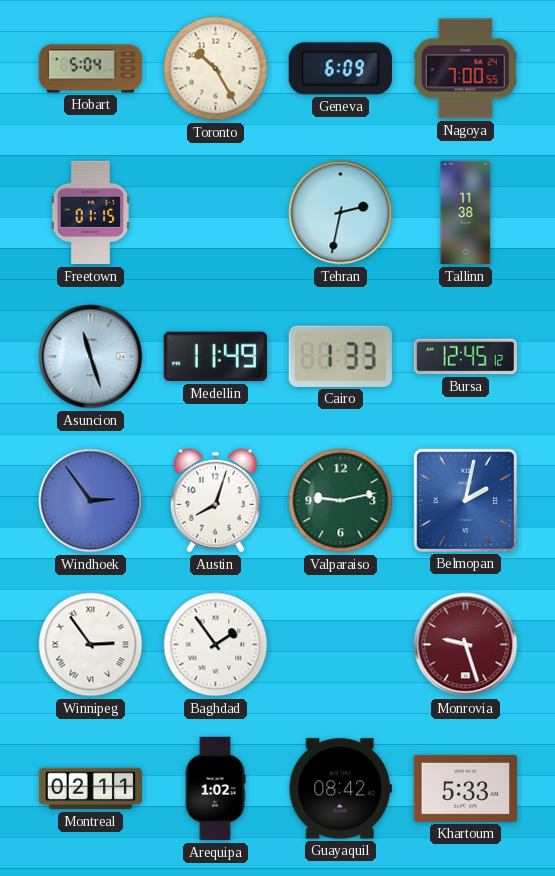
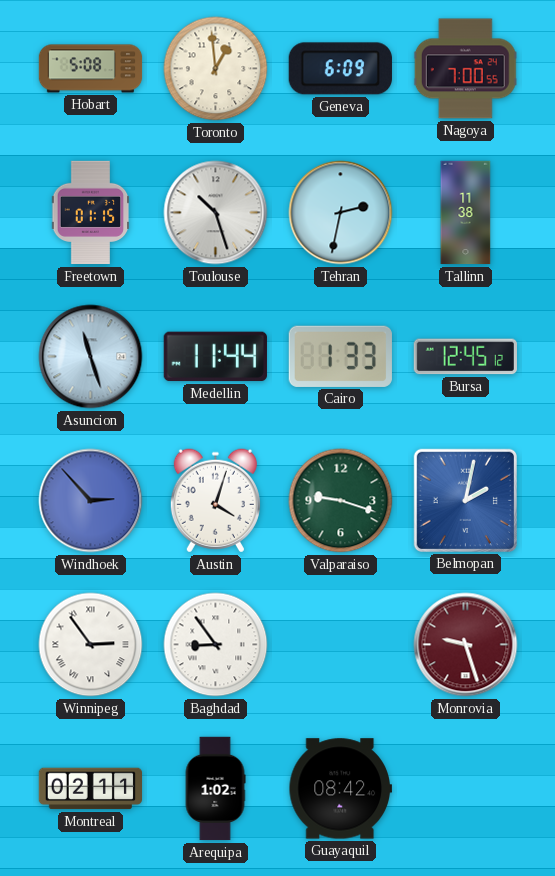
Hobart: 5:04 -> 5:08
Toronto: 10:25 -> 12:59
Toulouse: none -> 10:27
Medellin: 11:49 -> 11:44
Windhoek: 2:54 -> 2:53
Austin: 8:03 -> 4:03
Valparaiso: 9:13 -> 9:18
Baghdad: 1:54 -> 8:54
Khartoum: 5:33 -> none
